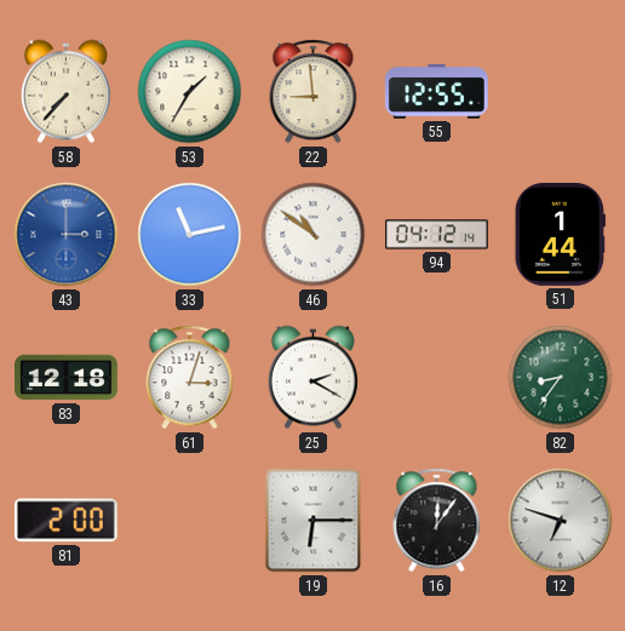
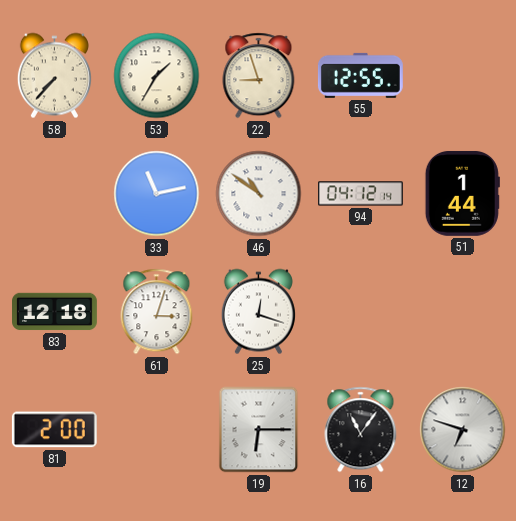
22: 8:59 -> 8:57
43: 3:00 -> none
25: 2:20 -> 12:18
82: 8:36 -> none
16: 12:06 -> 11:06
